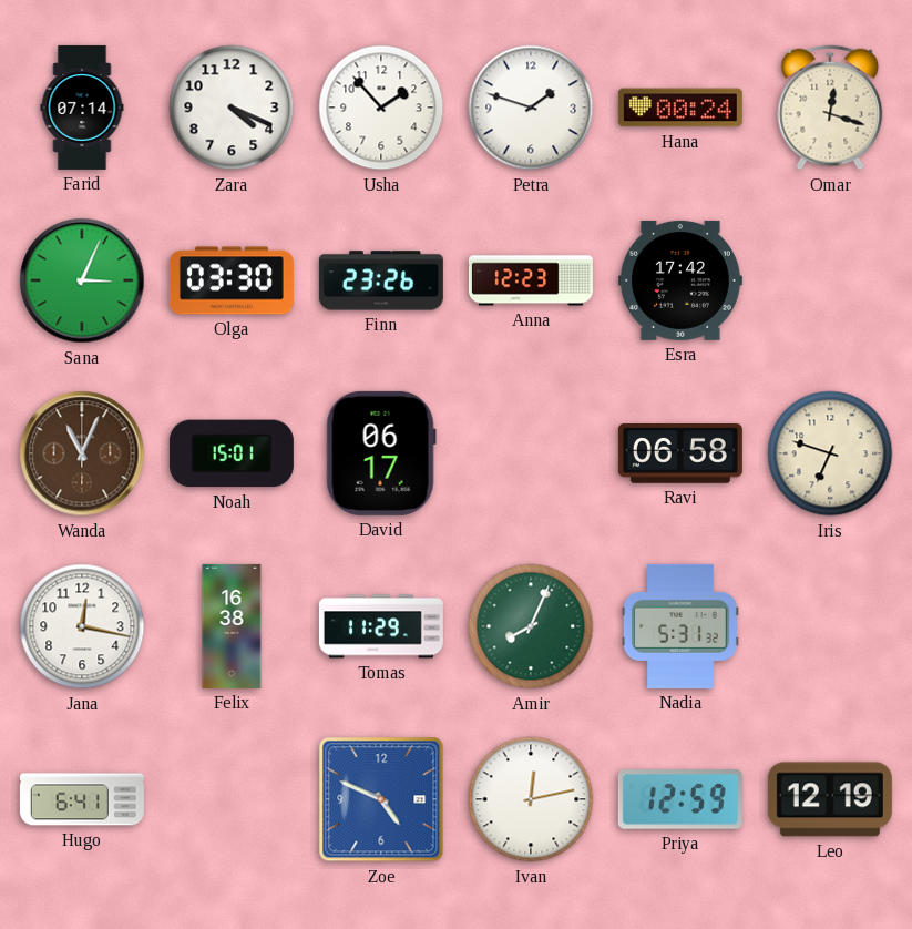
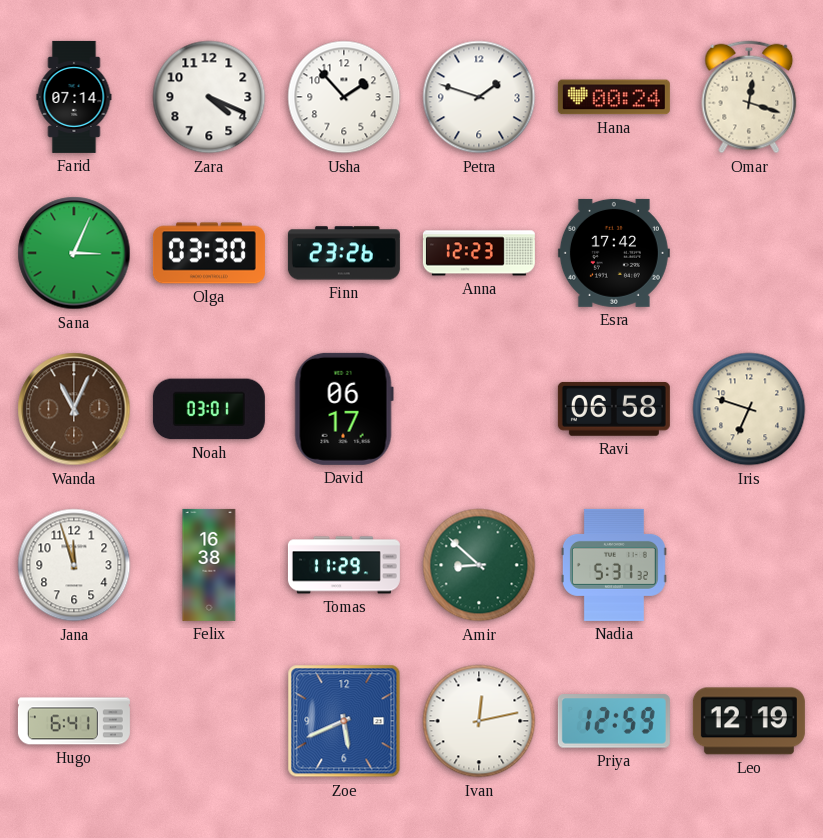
Noah: 15:01 -> 03:01
Jana: 12:17 -> 11:57
Amir: 8:04 -> 8:52
Zoe: 4:49 -> 5:41
